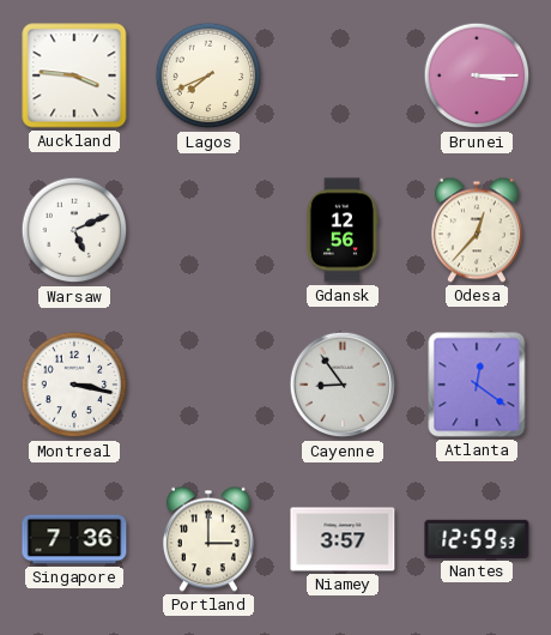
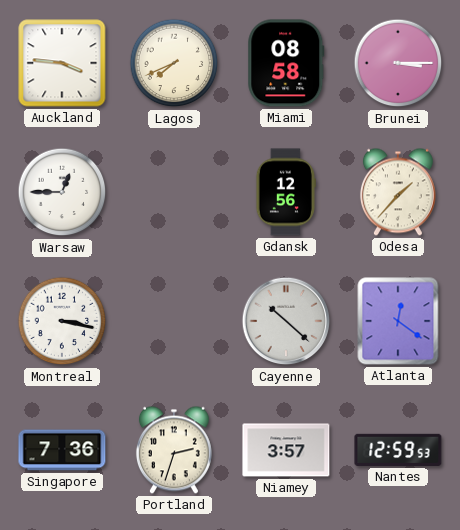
Miami: none -> 08:58
Warsaw: 5:11 -> 12:45
Odesa: 12:37 -> 1:37
Cayenne: 8:54 -> 10:22
Portland: 3:00 -> 2:33
